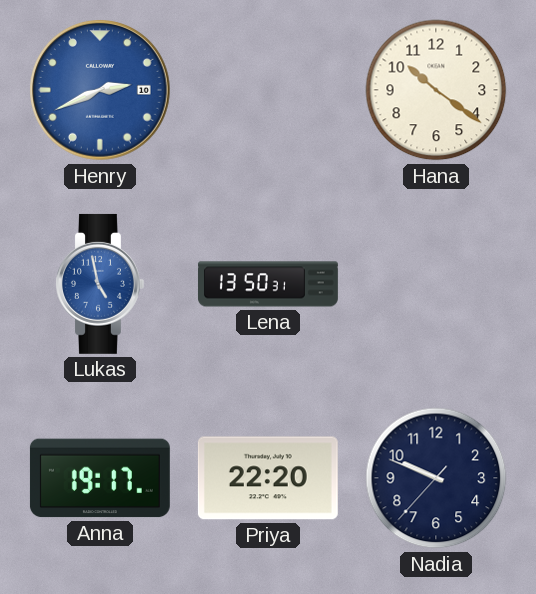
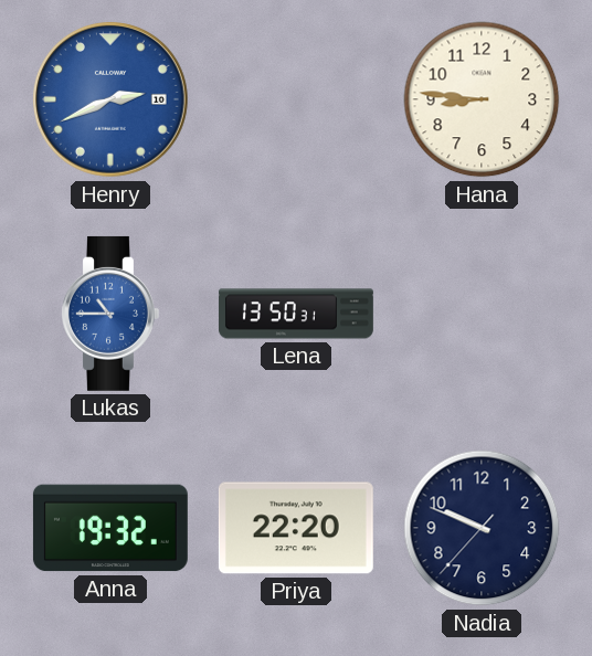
Hana: 10:21 -> 8:46
Lukas: 4:58 -> 10:45
Anna: 19:17 -> 19:32
